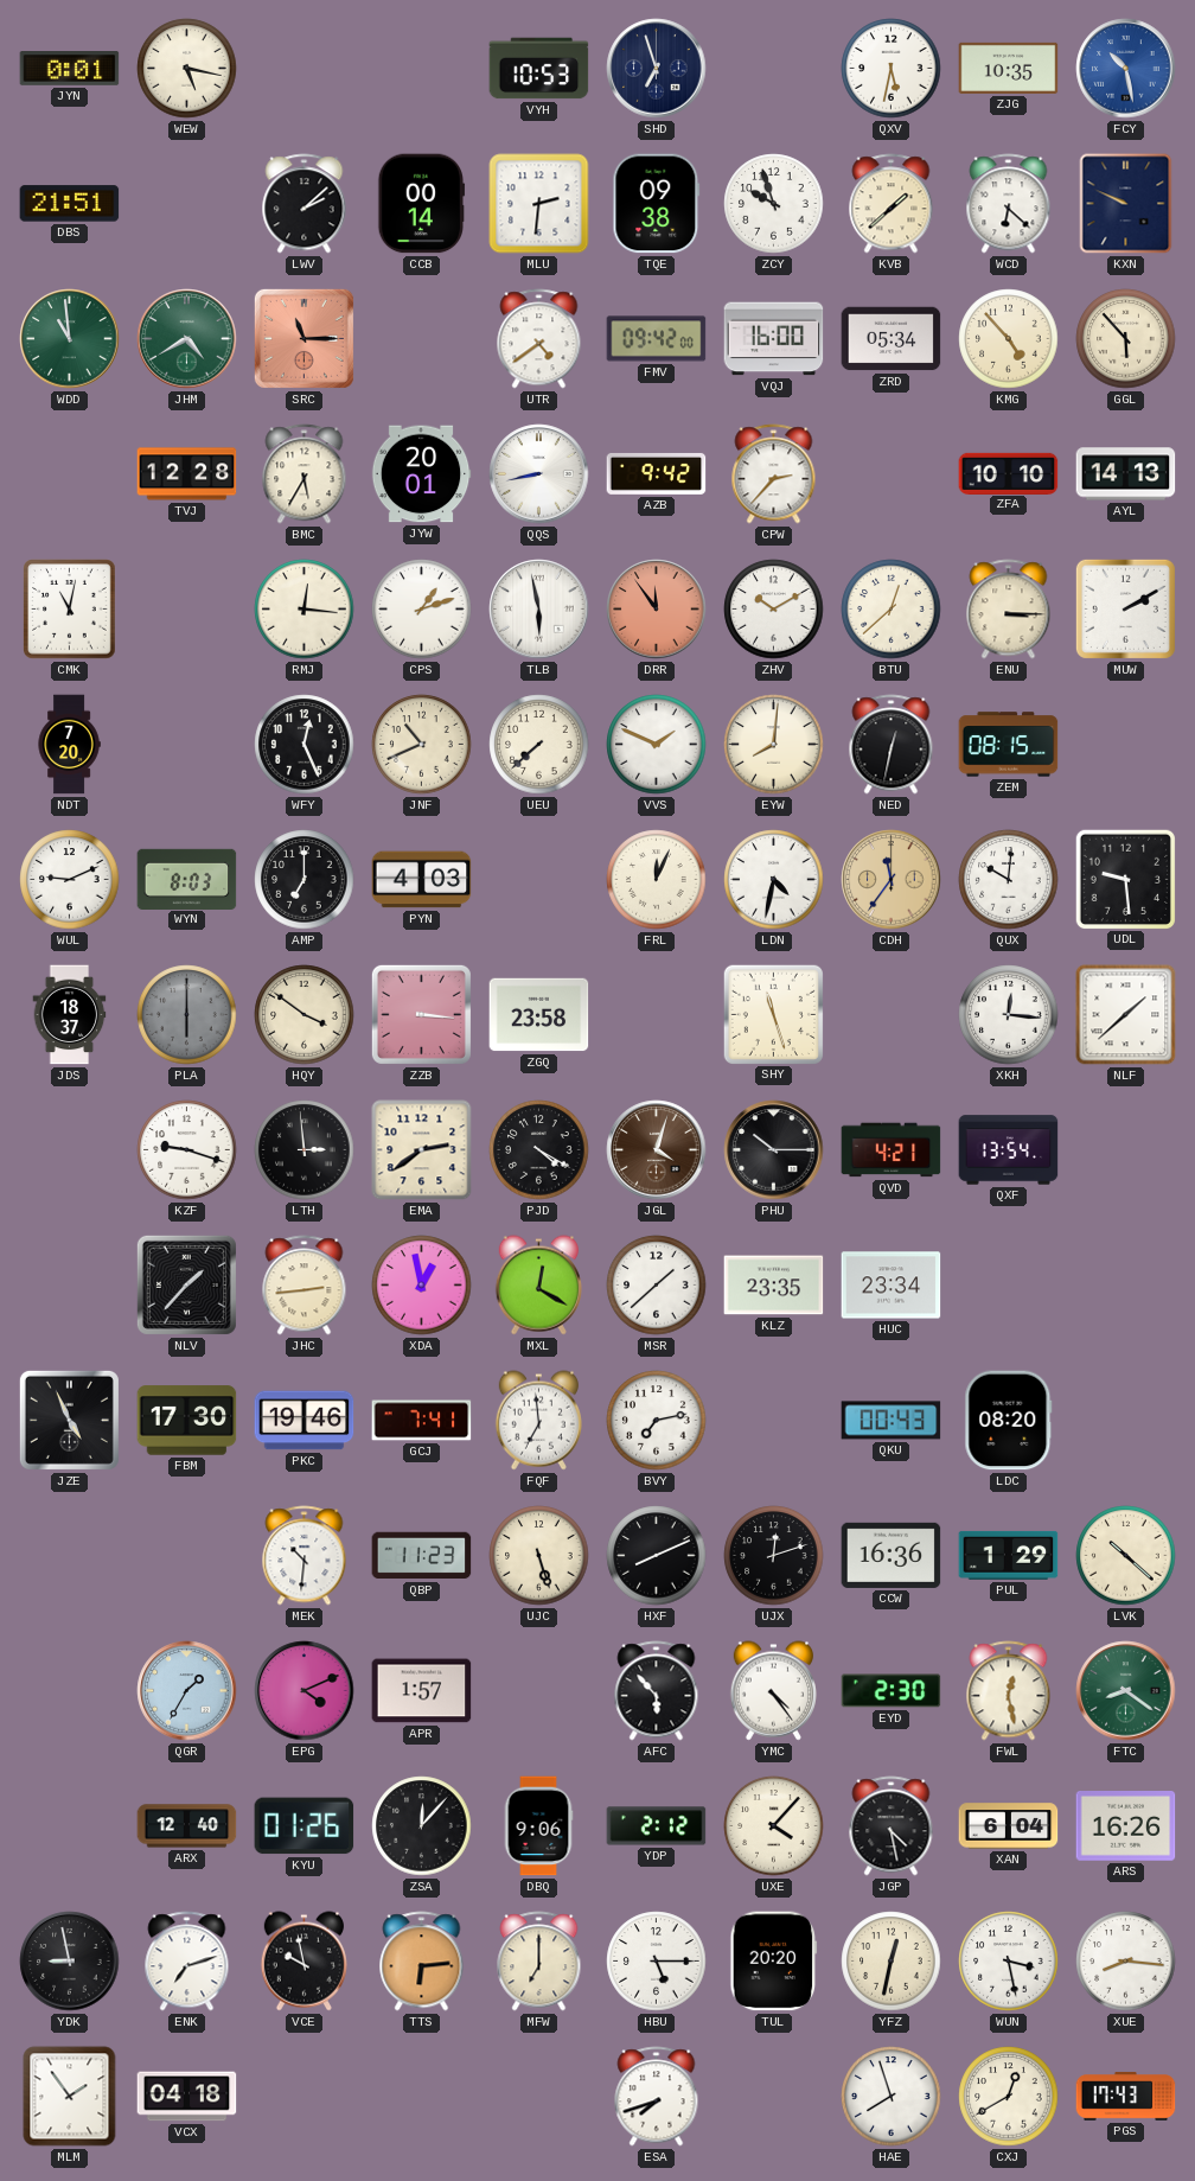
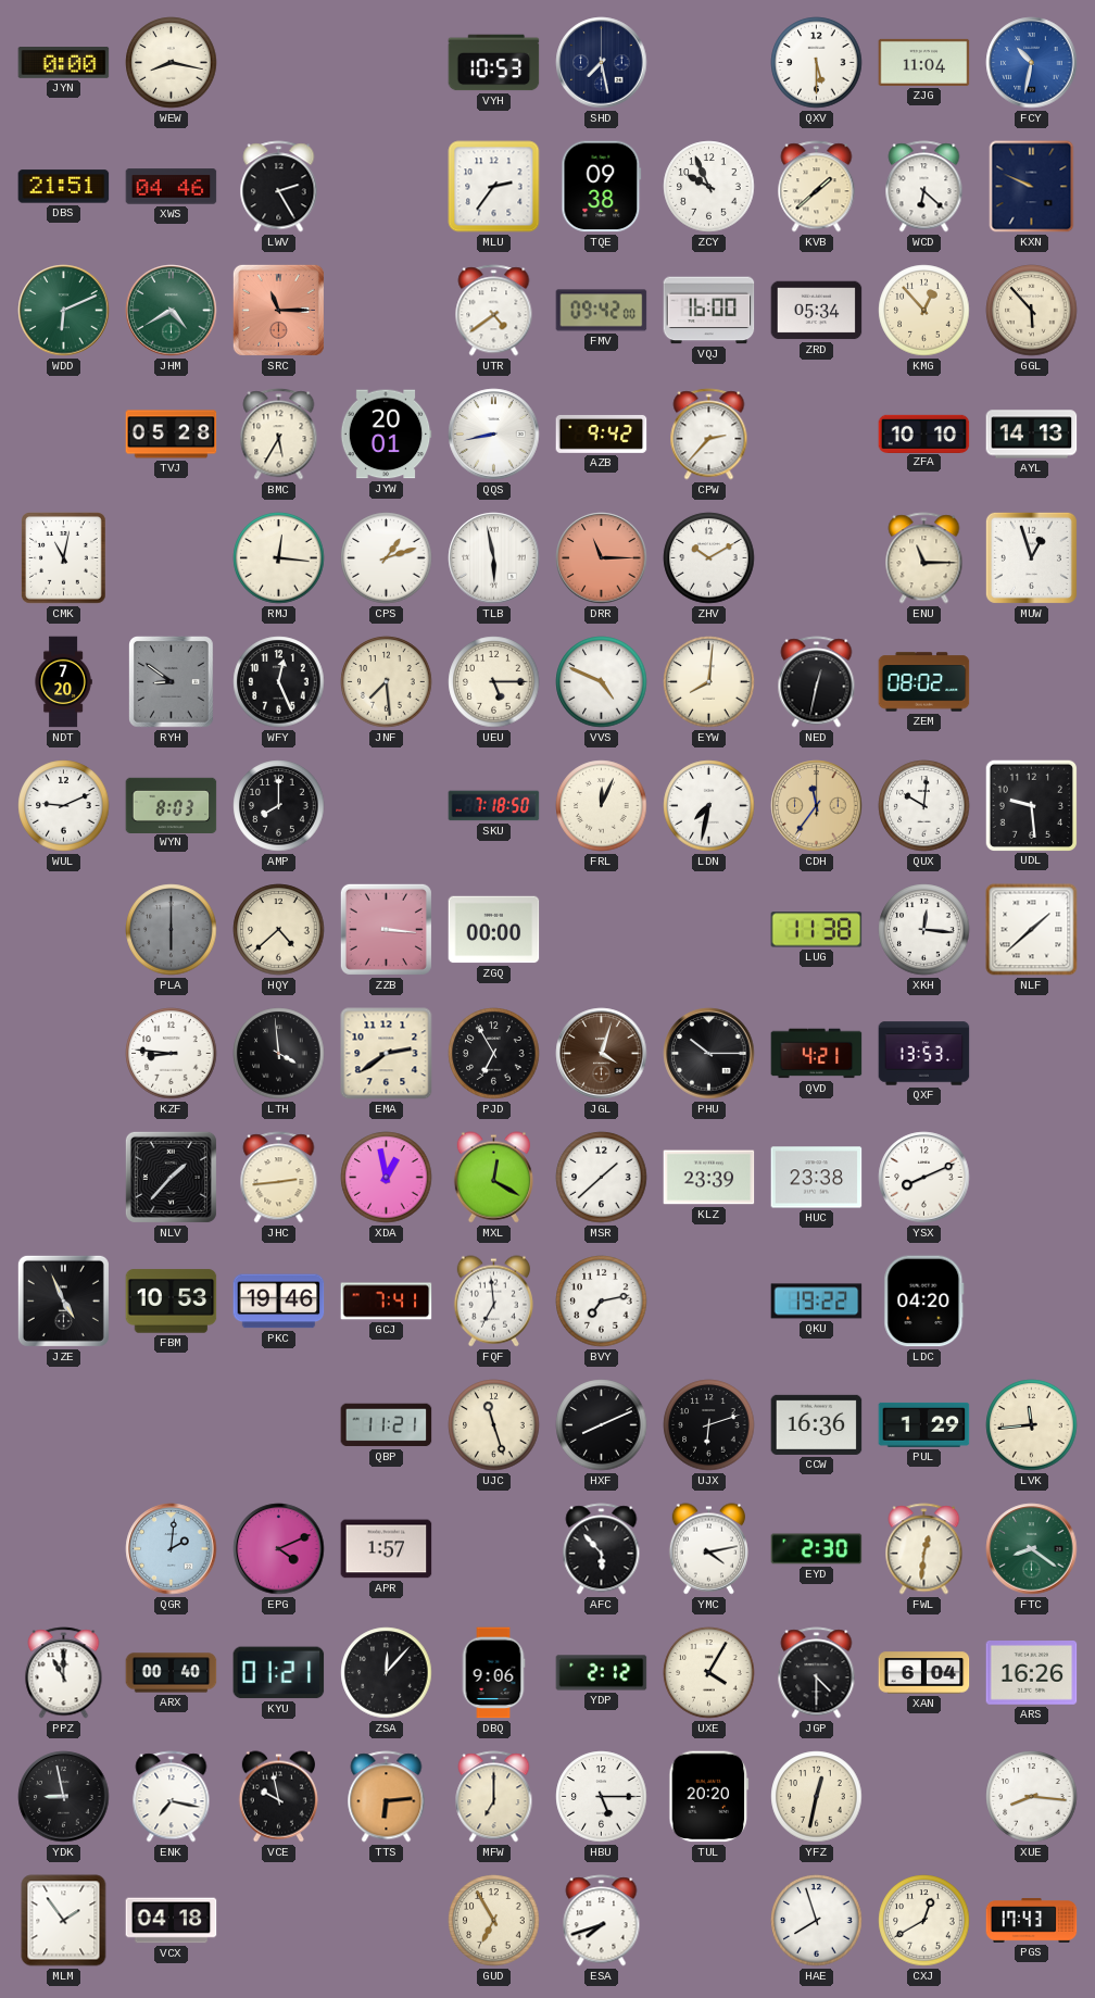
JYN: 0:01 -> 0:00
WEW: 5:17 -> 8:17
SHD: 6:57 -> 7:28
QXV: 5:32 -> 5:30
ZJG: 10:35 -> 11:04
FCY: 10:28 -> 10:32
XWS: none -> 04:46
LWV: 2:08 -> 2:25
CCB: 00:14 -> none
MLU: 2:31 -> 2:36
ZCY: 9:57 -> 9:56
WDD: 10:59 -> 6:11
KMG: 4:53 -> 12:53
TVJ: 12:28 -> 05:28
DRR: 11:54 -> 11:15
BTU: 12:38 -> none
ENU: 3:15 -> 11:15
MUW: 2:10 -> 12:57
RYH: none -> 8:51
JNF: 10:41 -> 7:29
UEU: 7:38 -> 5:15
VVS: 1:49 -> 4:49
ZEM: 08:15 -> 08:02
AMP: 7:00 -> 8:00
PYN: 4:03 -> none
SKU: none -> 7:18
LDN: 4:32 -> 7:32
JDS: 18:37 -> none
HQY: 3:51 -> 4:38
ZGQ: 23:58 -> 00:00
SHY: 11:27 -> none
LUG: none -> 11:38
KZF: 9:18 -> 8:46
LTH: 2:59 -> 3:59
PJD: 4:20 -> 6:55
QXF: 13:54 -> 13:53
KLZ: 23:35 -> 23:39
HUC: 23:34 -> 23:38
YSX: none -> 8:11
FBM: 17:30 -> 10:53
QKU: 00:43 -> 19:22
LDC: 08:20 -> 04:20
MEK: 10:31 -> none
QBP: 11:23 -> 11:21
UJC: 5:27 -> 11:27
UJX: 12:12 -> 6:12
LVK: 10:22 -> 11:44
QGR: 1:35 -> 2:01
YMC: 4:24 -> 4:13
FWL: 12:28 -> 12:31
PPZ: none -> 11:00
ARX: 12:40 -> 00:40
KYU: 01:26 -> 01:21
UXE: 4:07 -> 4:05
JGP: 4:28 -> 4:30
ENK: 7:12 -> 7:17
WUN: 3:28 -> none
GUD: none -> 6:55
